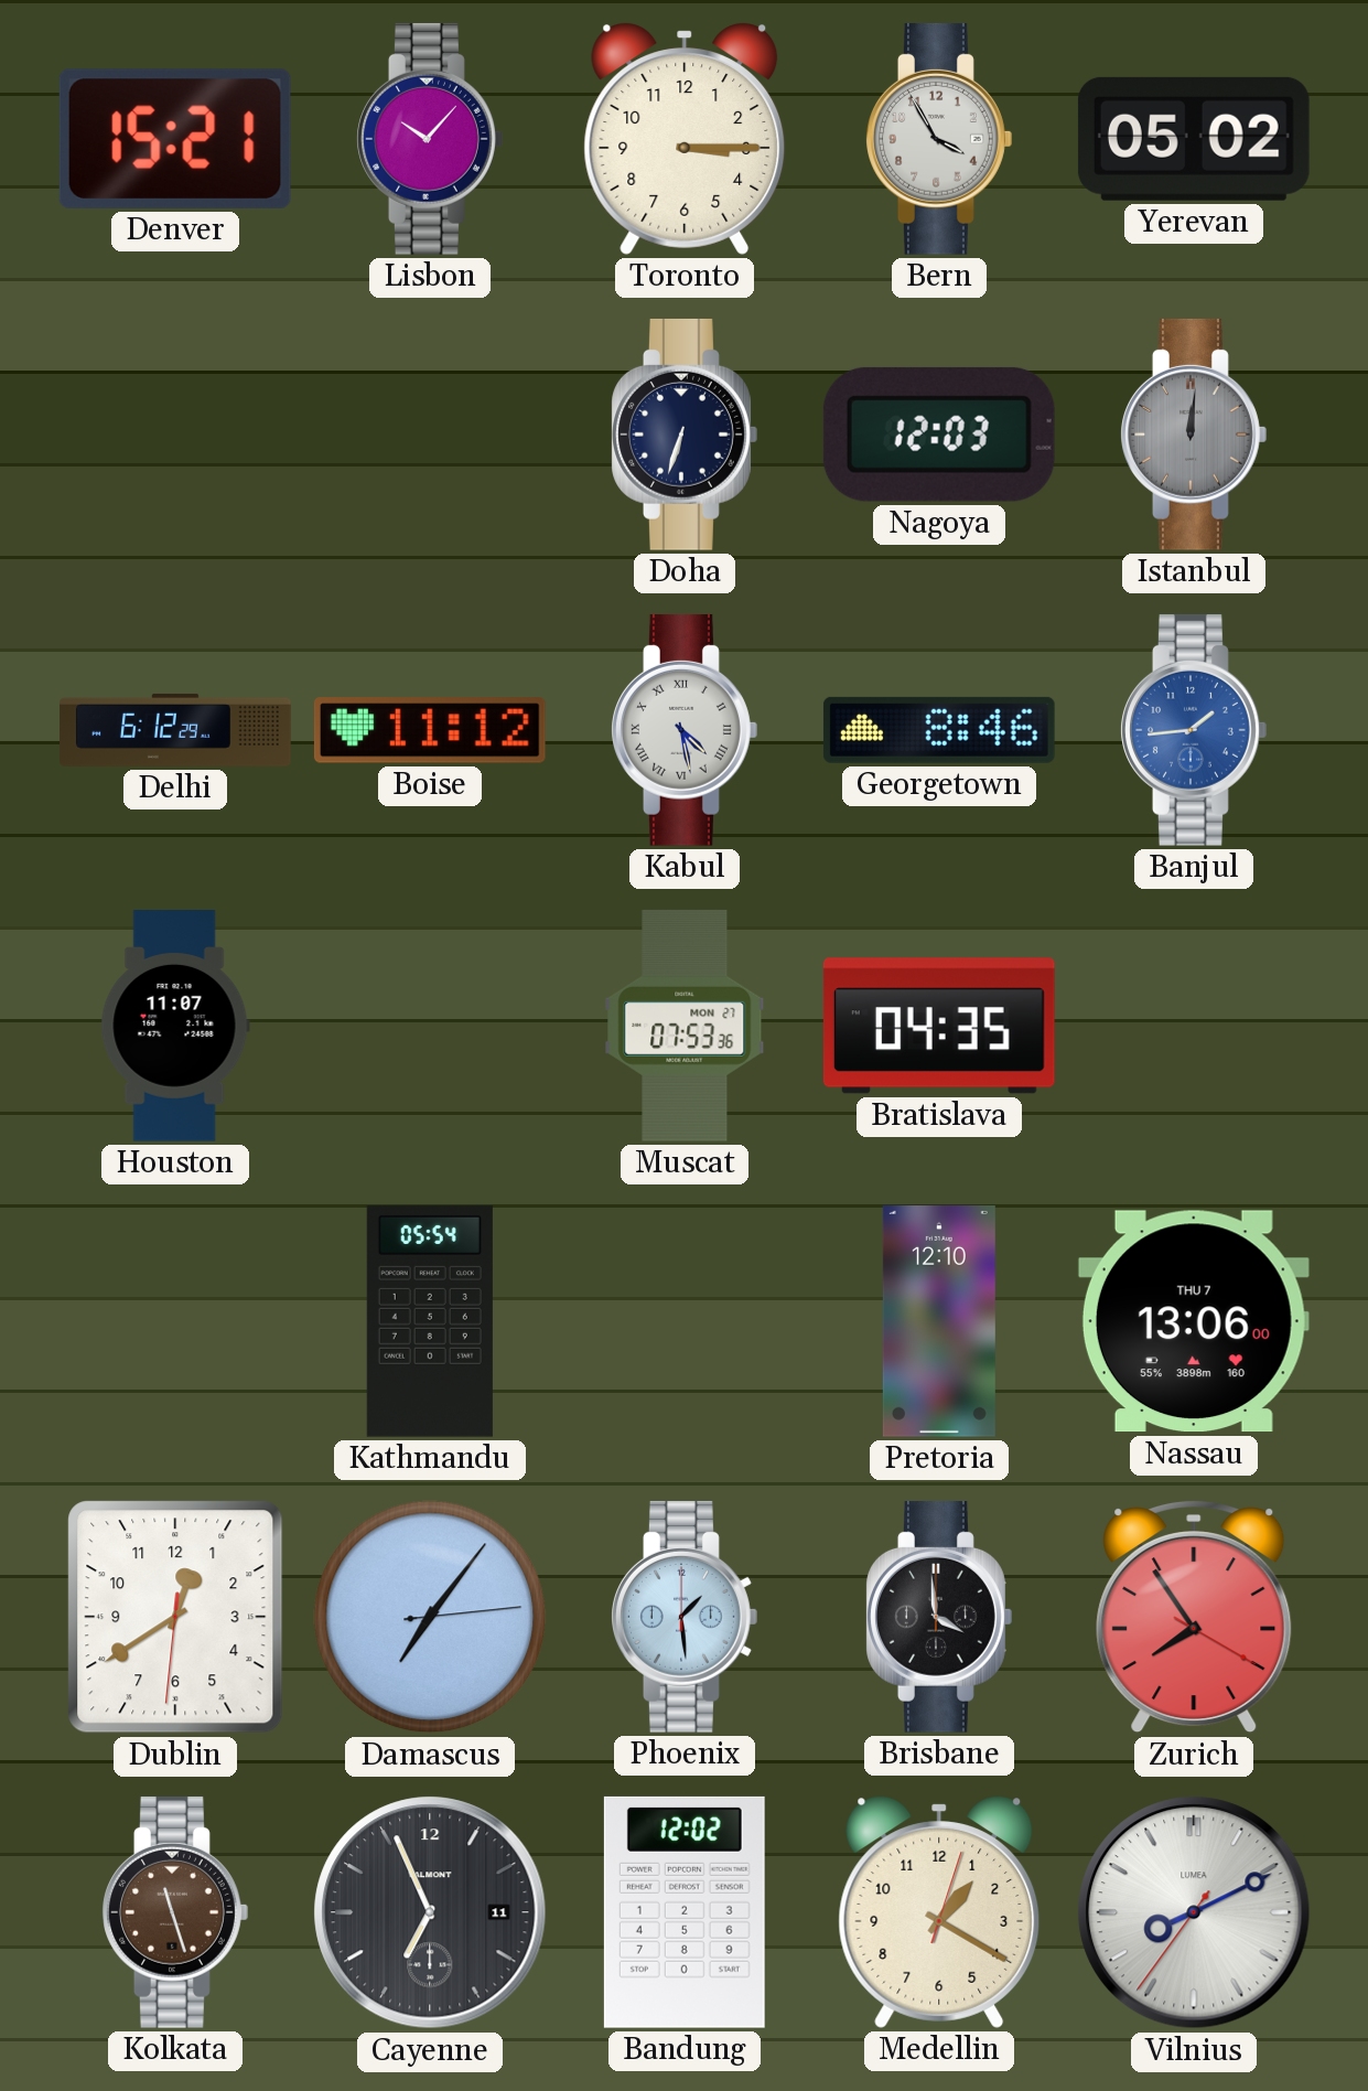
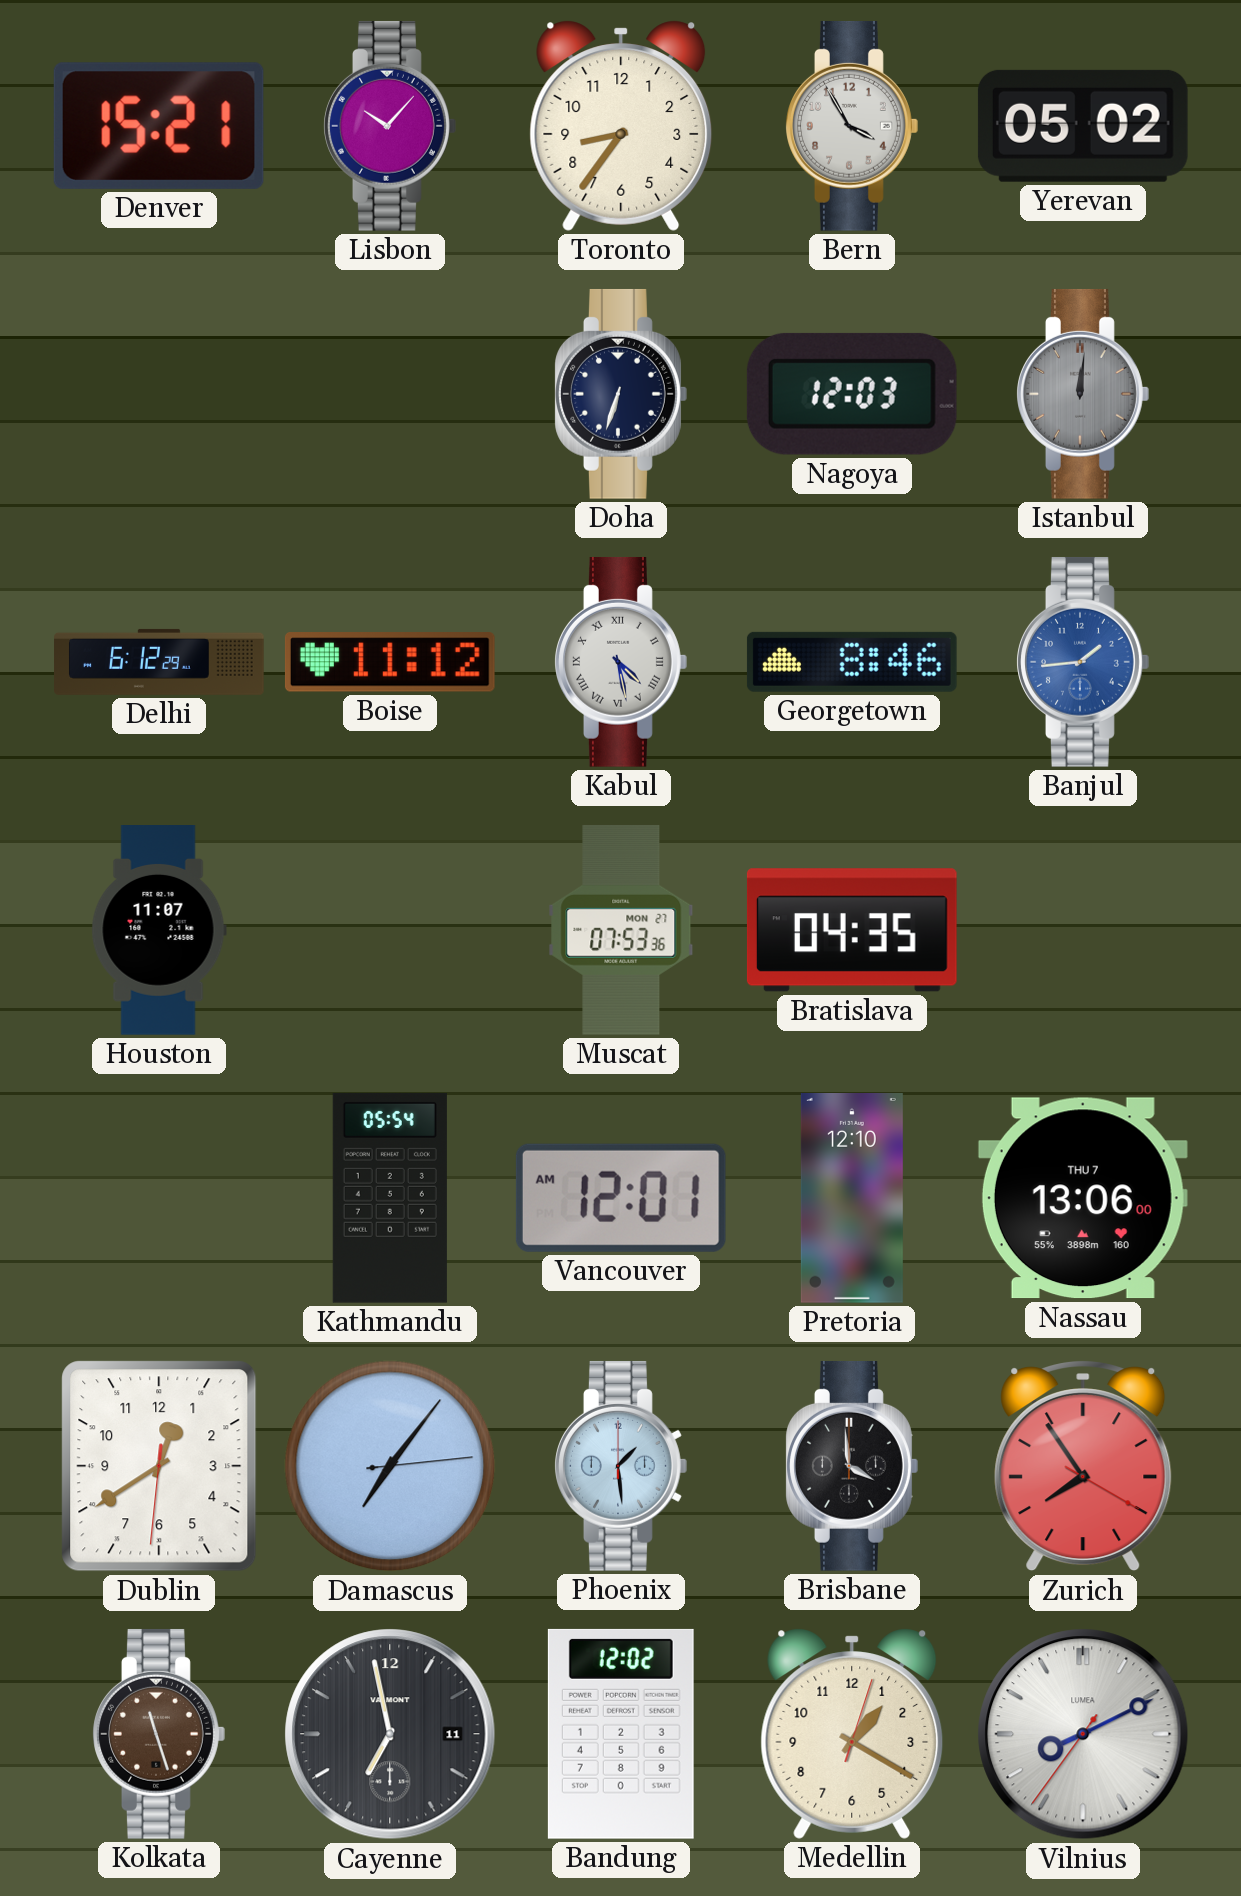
Toronto: 3:15 -> 8:36
Vancouver: none -> 12:01
Cayenne: 6:56 -> 6:58
